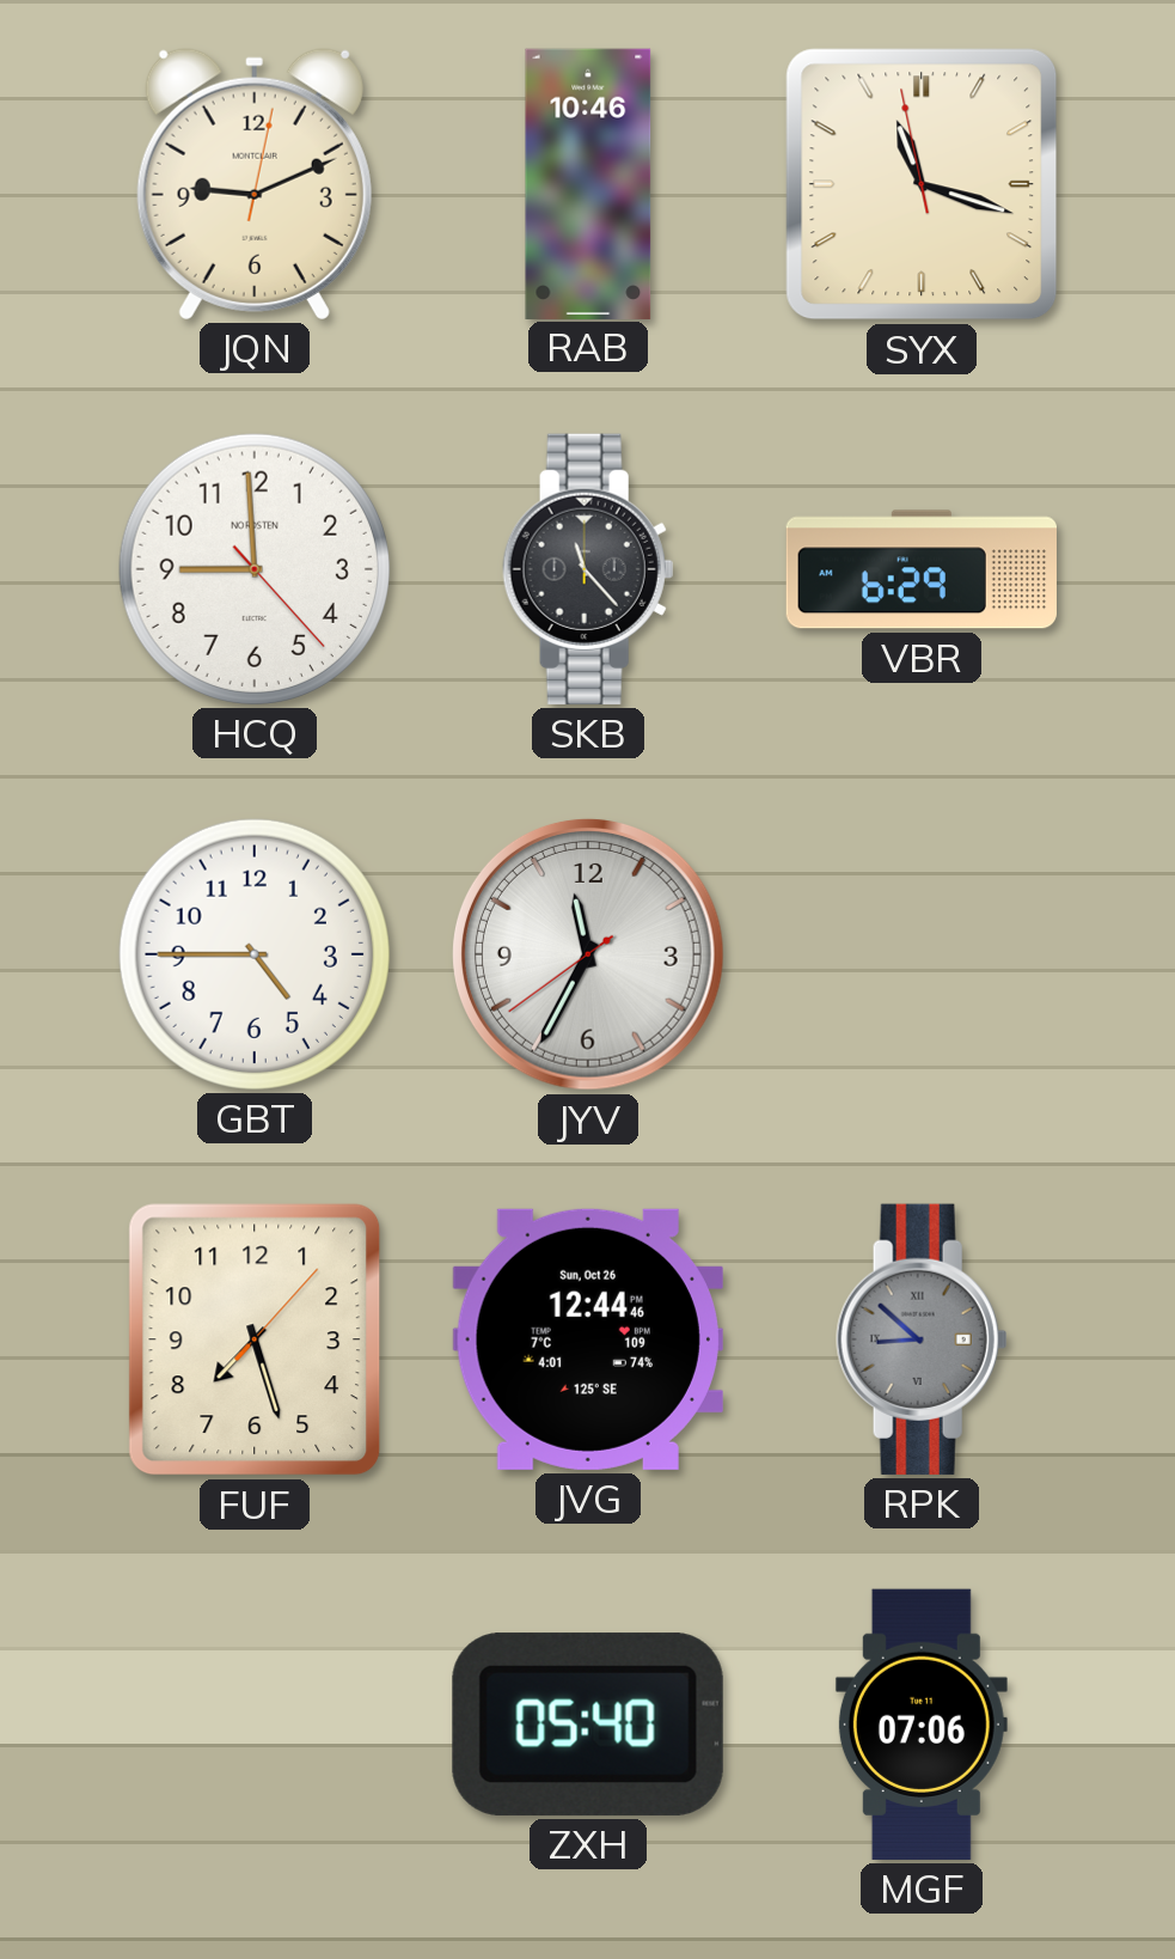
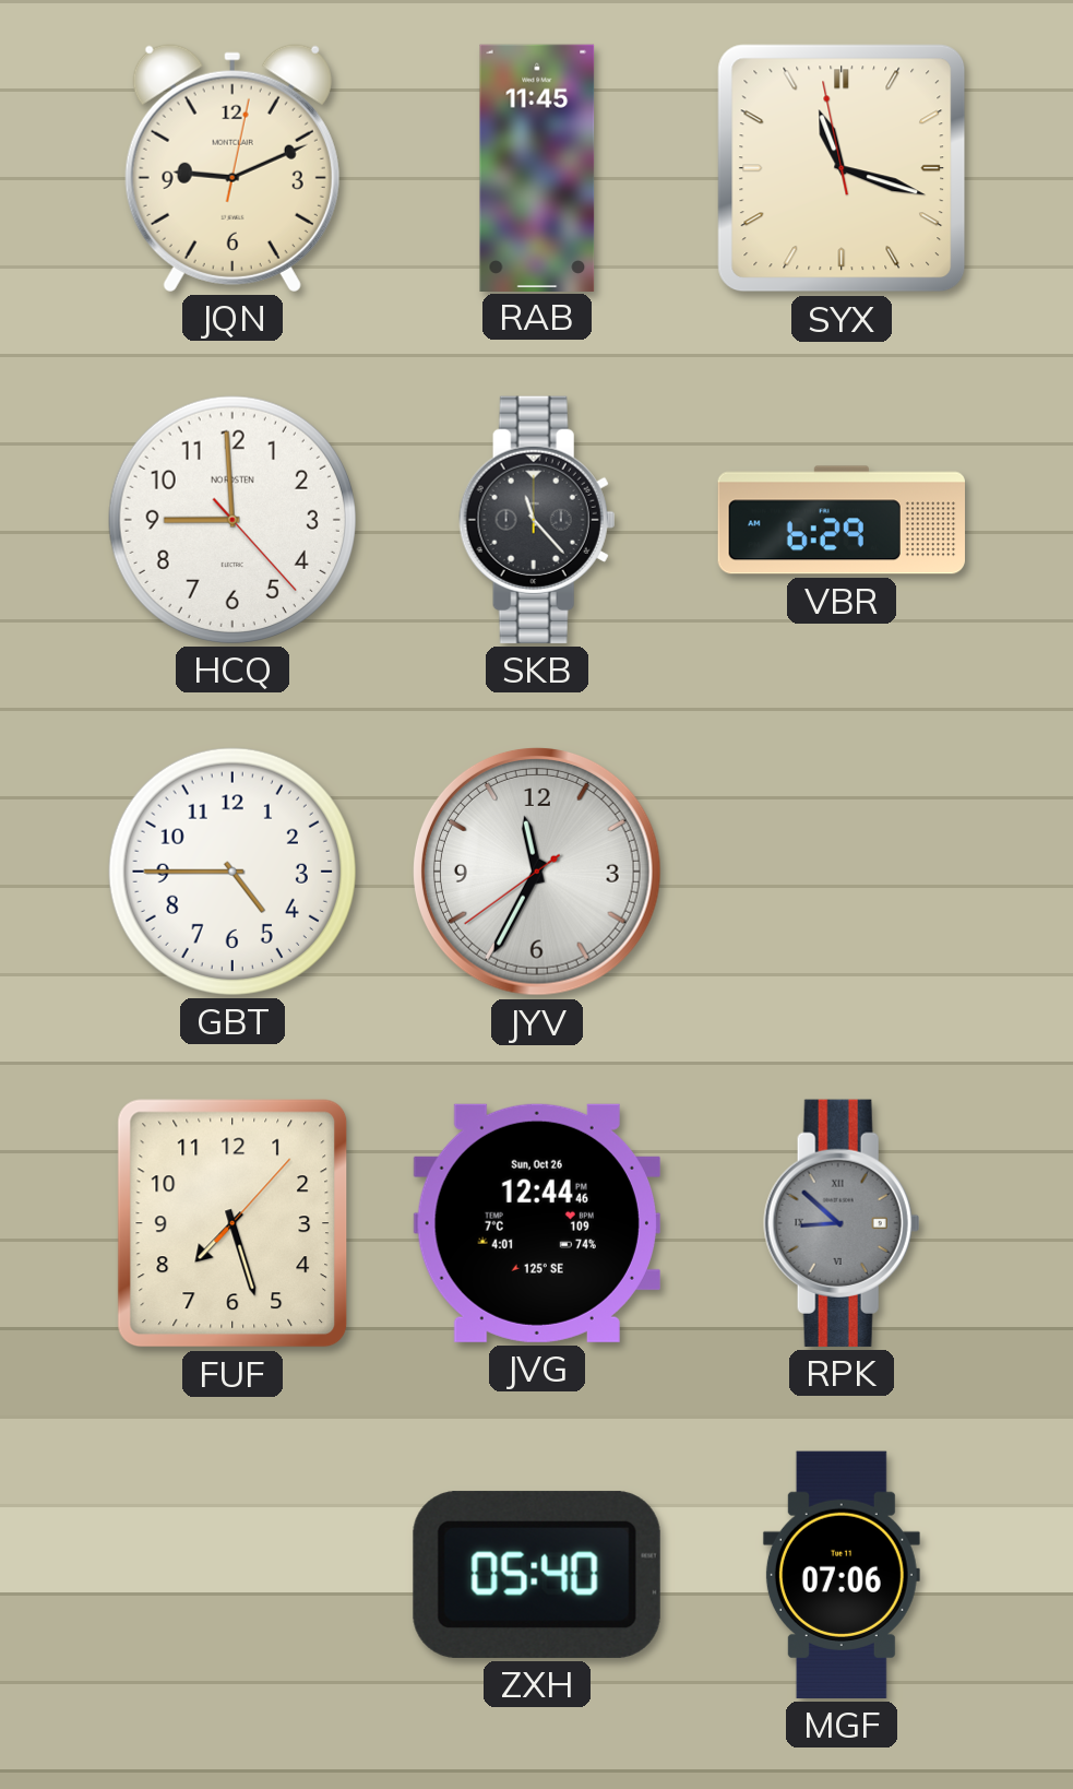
RAB: 10:46 -> 11:45
